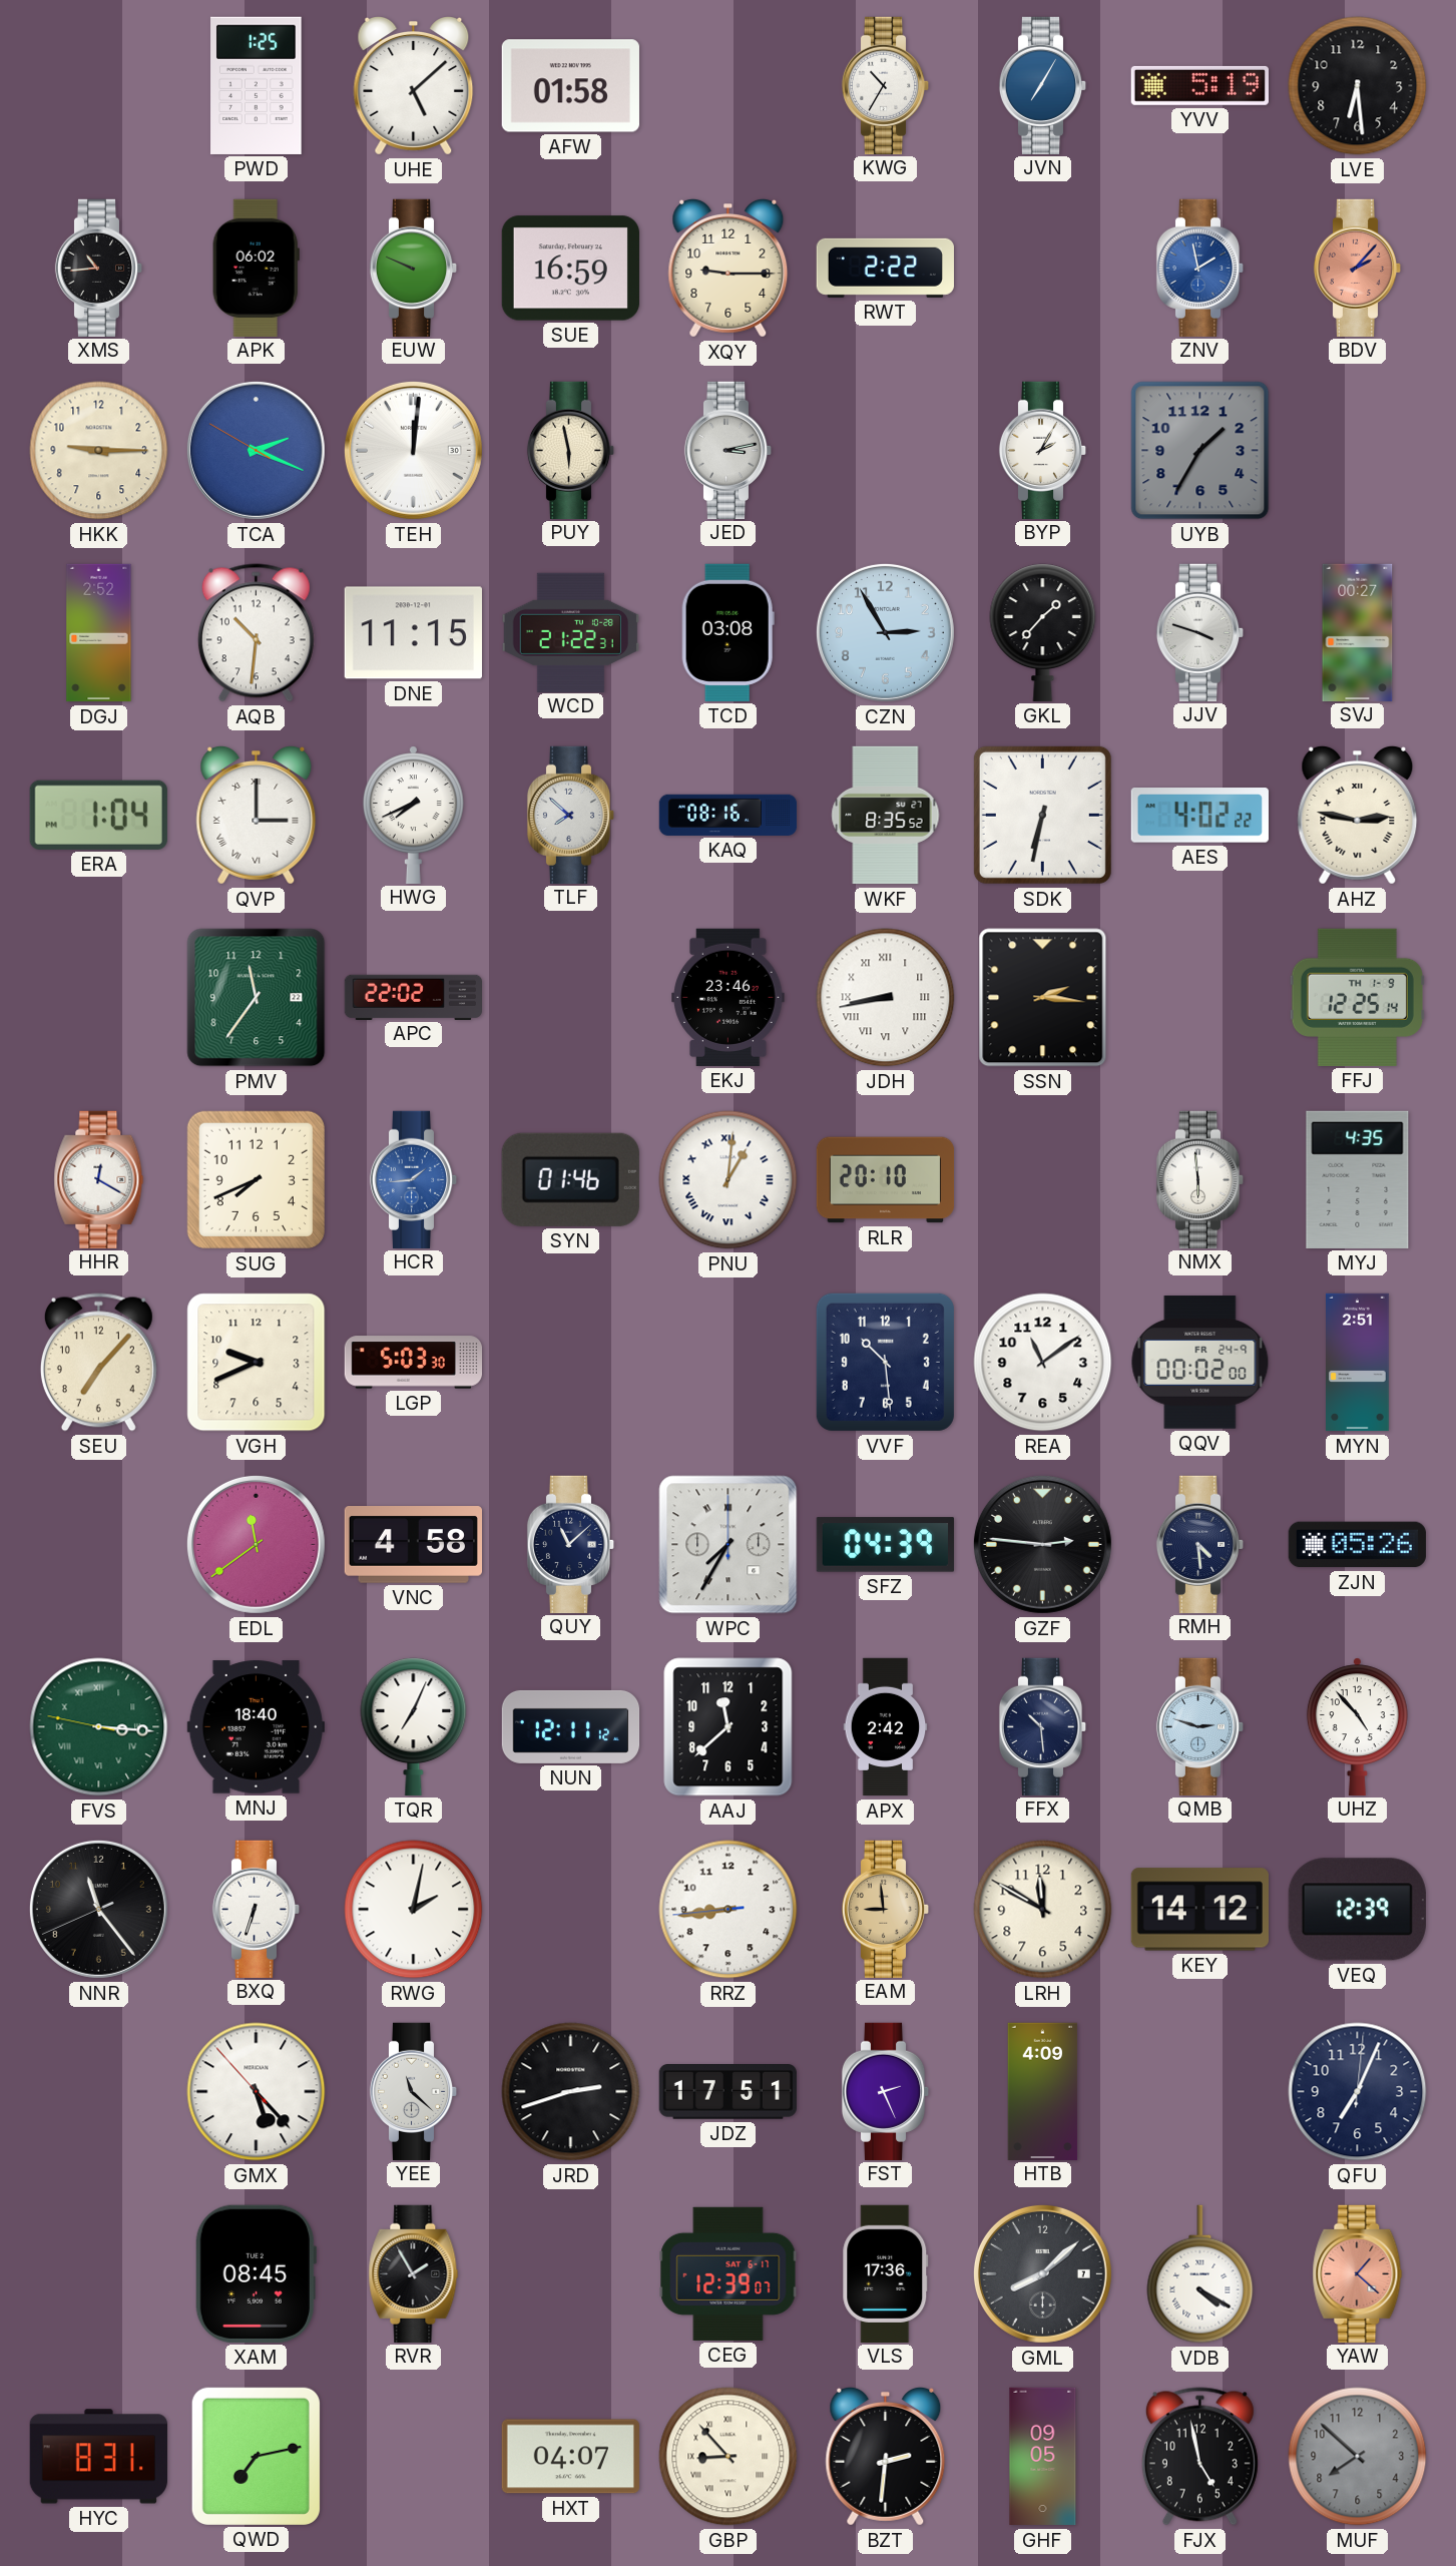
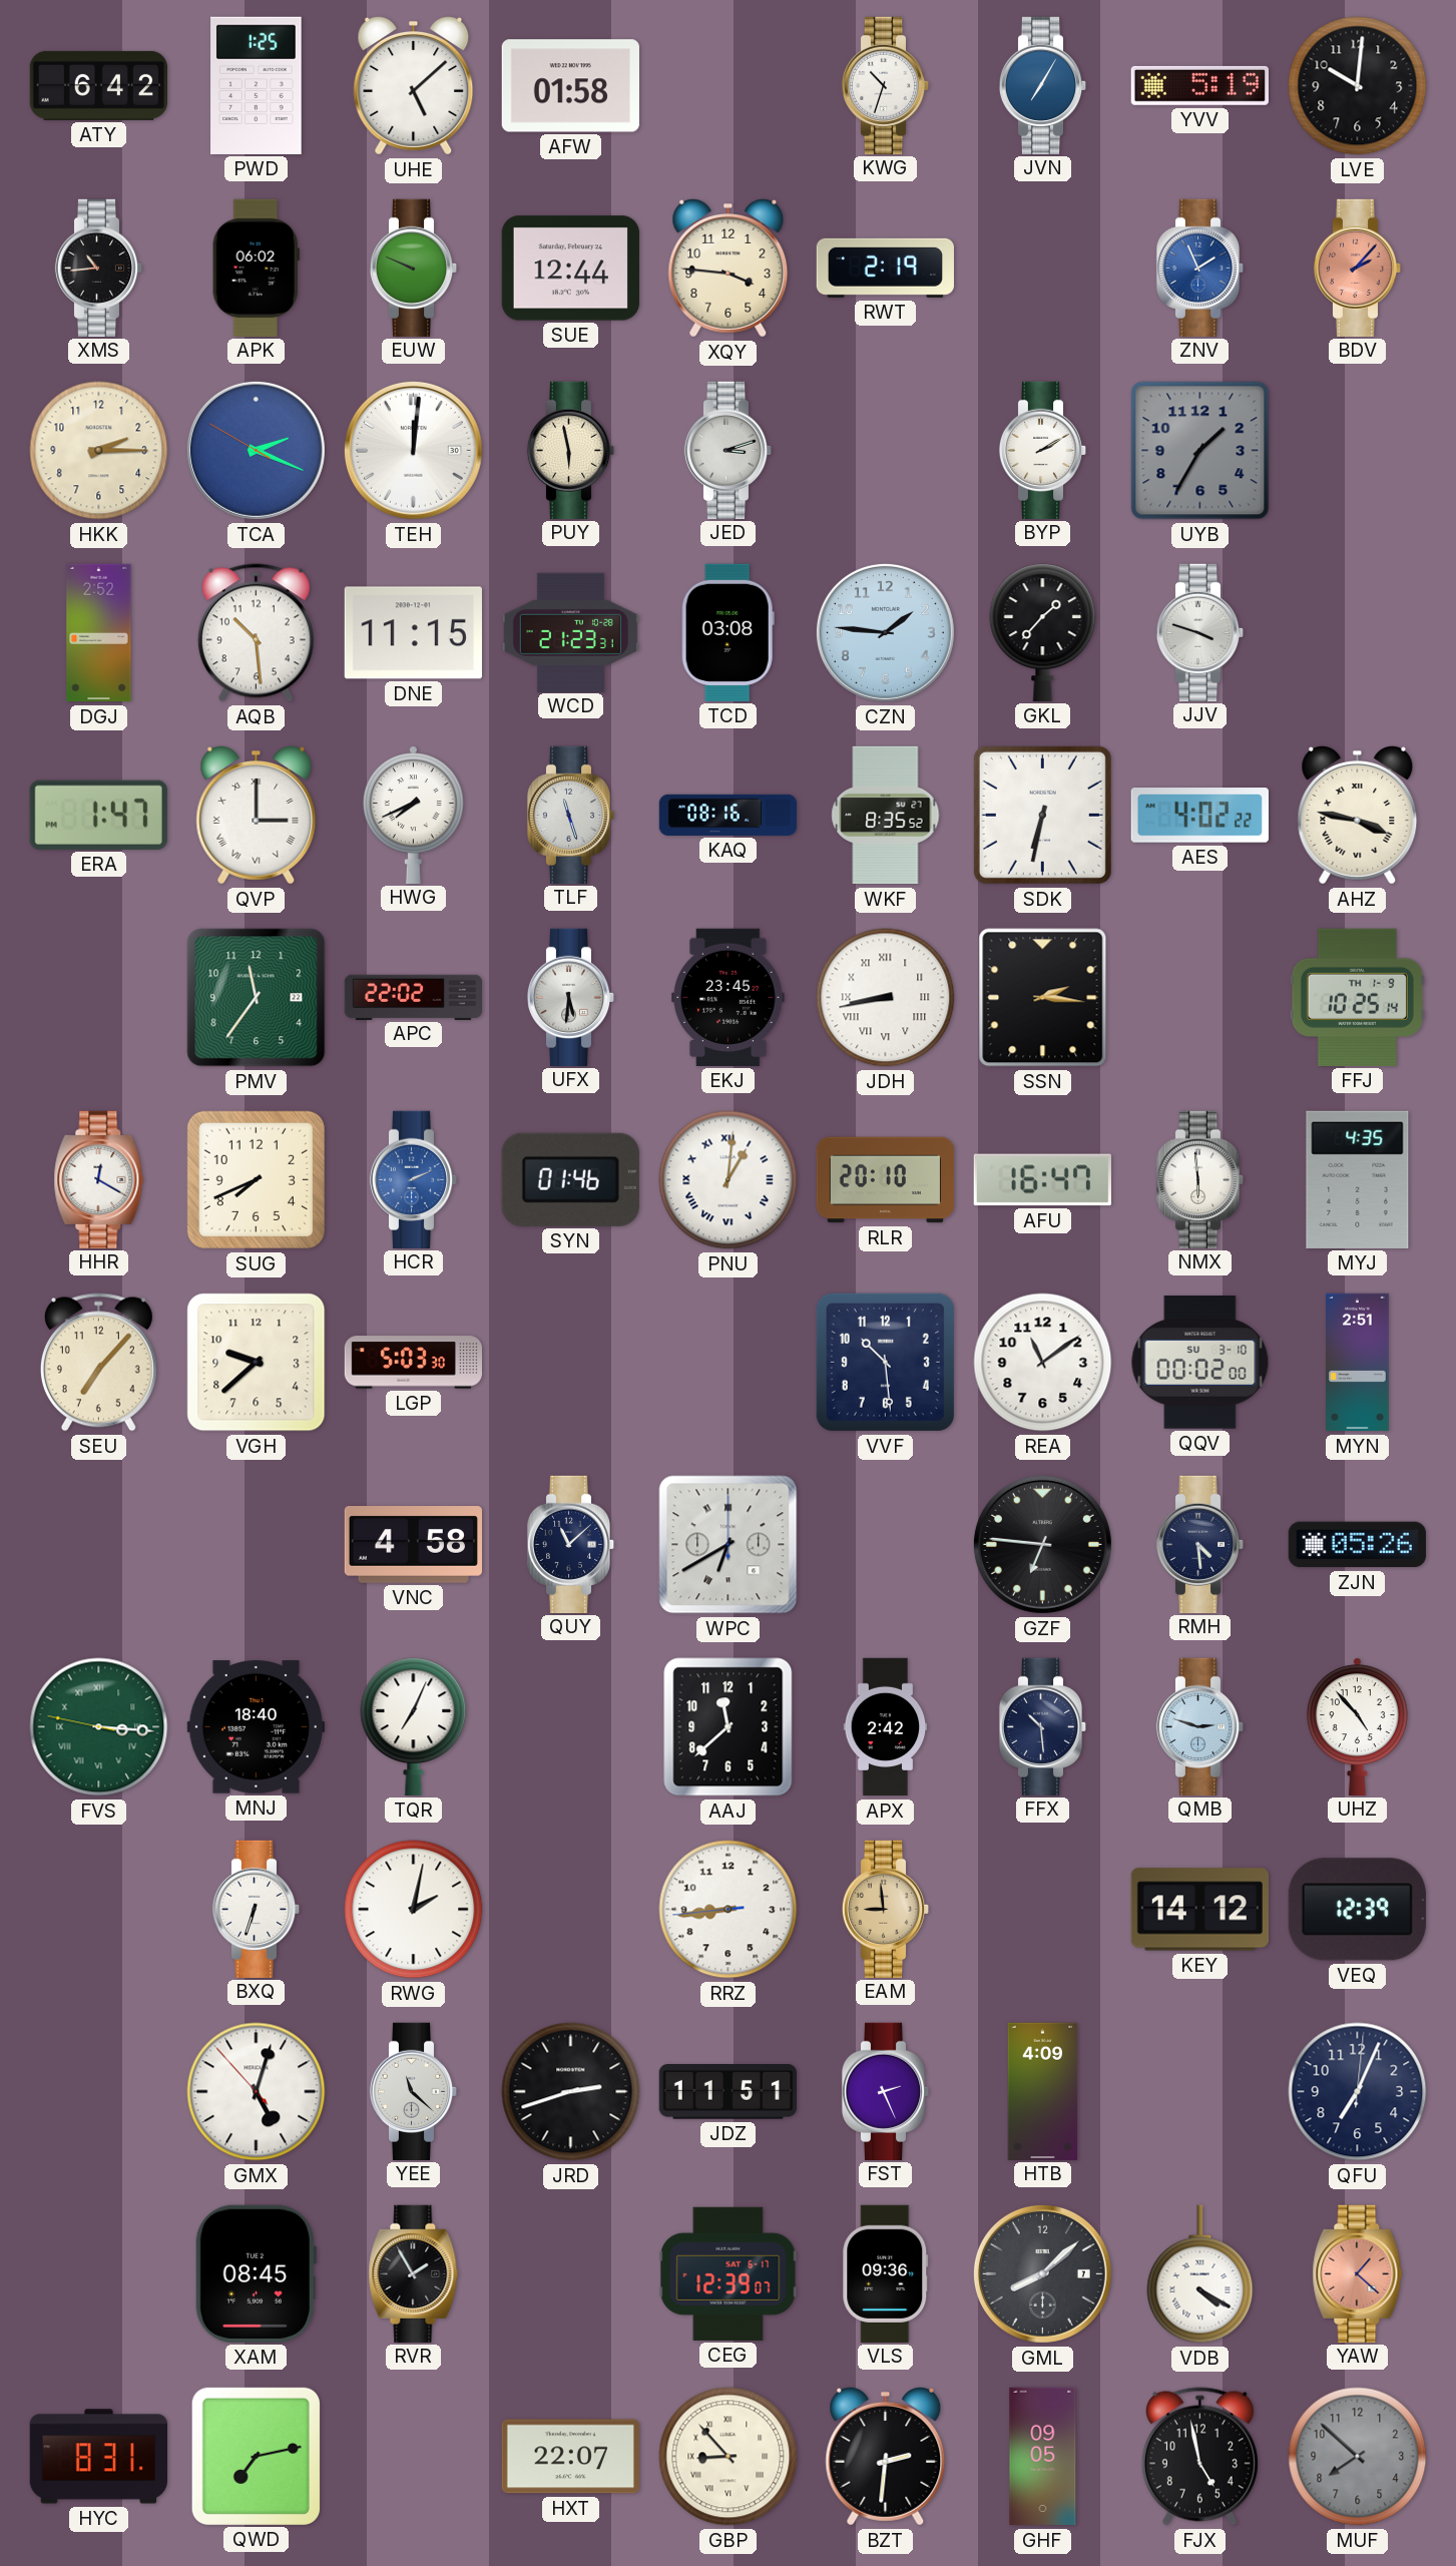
ATY: none -> 6:42
KWG: 10:35 -> 10:33
LVE: 6:29 -> 10:01
SUE: 16:59 -> 12:44
XQY: 9:15 -> 3:46
RWT: 2:22 -> 2:19
ZNV: 1:58 -> 1:56
HKK: 9:15 -> 2:15
JED: 3:13 -> 3:12
BYP: 2:05 -> 2:10
AQB: 10:31 -> 10:29
WCD: 21:22 -> 21:23
CZN: 2:55 -> 1:46
SVJ: 00:27 -> none
ERA: 1:04 -> 1:47
TLF: 7:52 -> 11:27
AHZ: 2:47 -> 3:47
UFX: none -> 5:31
EKJ: 23:46 -> 23:45
FFJ: 12:25 -> 10:25
HCR: 1:44 -> 2:11
AFU: none -> 16:47
VGH: 9:41 -> 9:38
QQV date: FR 24-9 -> SU 3-10
EDL: 11:39 -> none
WPC: 7:35 -> 6:40
SFZ: 04:39 -> none
GZF: 2:46 -> 6:46
NUN: 12:11 -> none
NNR: 11:23 -> none
LRH: 11:50 -> none
GMX: 5:22 -> 5:02
JDZ: 17:51 -> 11:51
VLS: 17:36 -> 09:36
HXT: 04:07 -> 22:07
